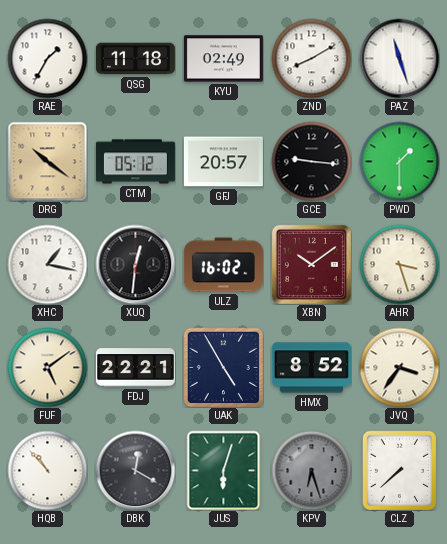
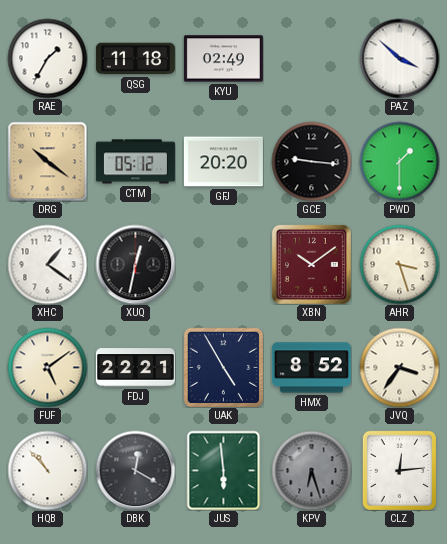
ZND: 8:10 -> none
PAZ: 11:27 -> 3:52
GFJ: 20:57 -> 20:20
XHC: 1:17 -> 1:21
XUQ: 12:31 -> 12:32
ULZ: 16:02 -> none
JUS: 6:03 -> 5:59
CLZ: 7:38 -> 12:14
